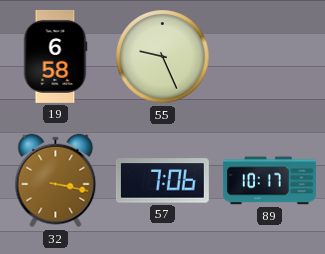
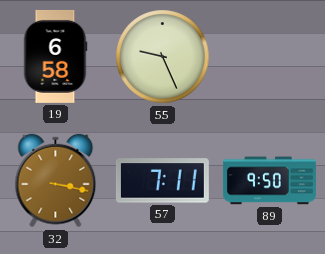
57: 7:06 -> 7:11
89: 10:17 -> 9:50
